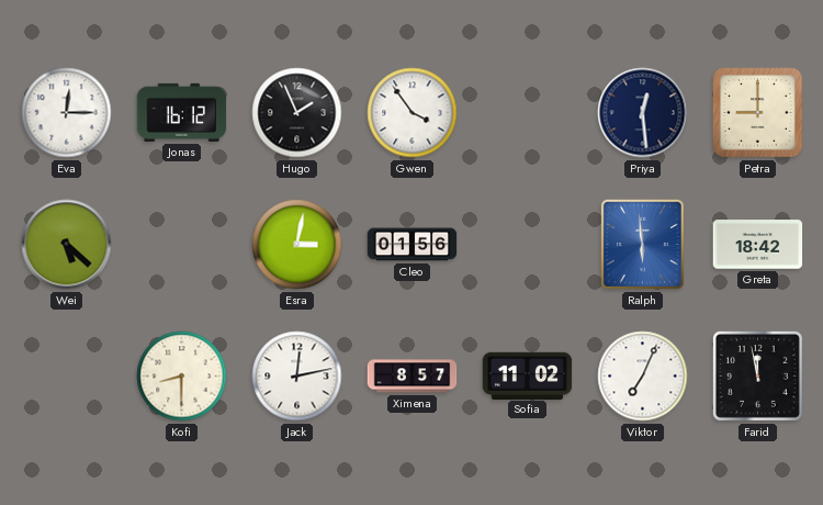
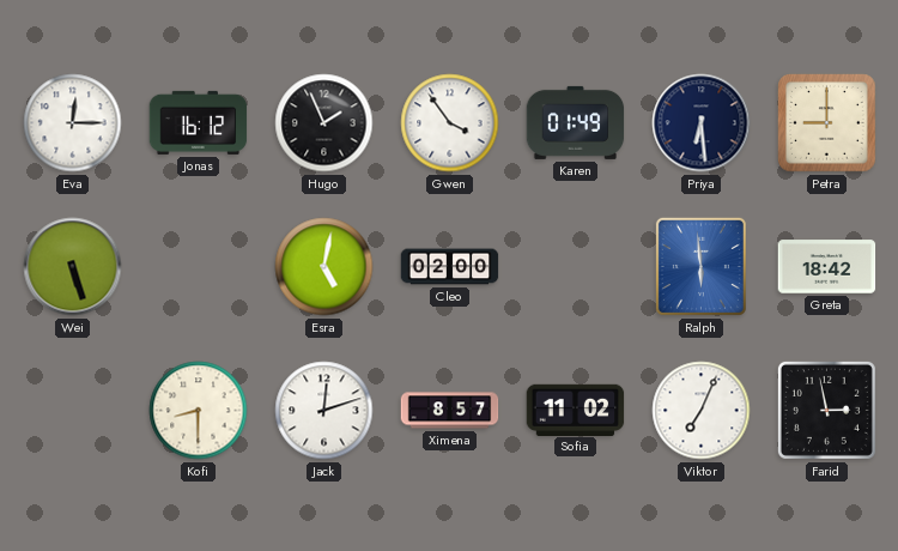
Karen: none -> 01:49
Priya: 12:29 -> 6:29
Wei: 5:22 -> 5:27
Esra: 3:02 -> 5:02
Cleo: 01:56 -> 02:00
Jack: 12:13 -> 12:12
Farid: 11:58 -> 2:58
